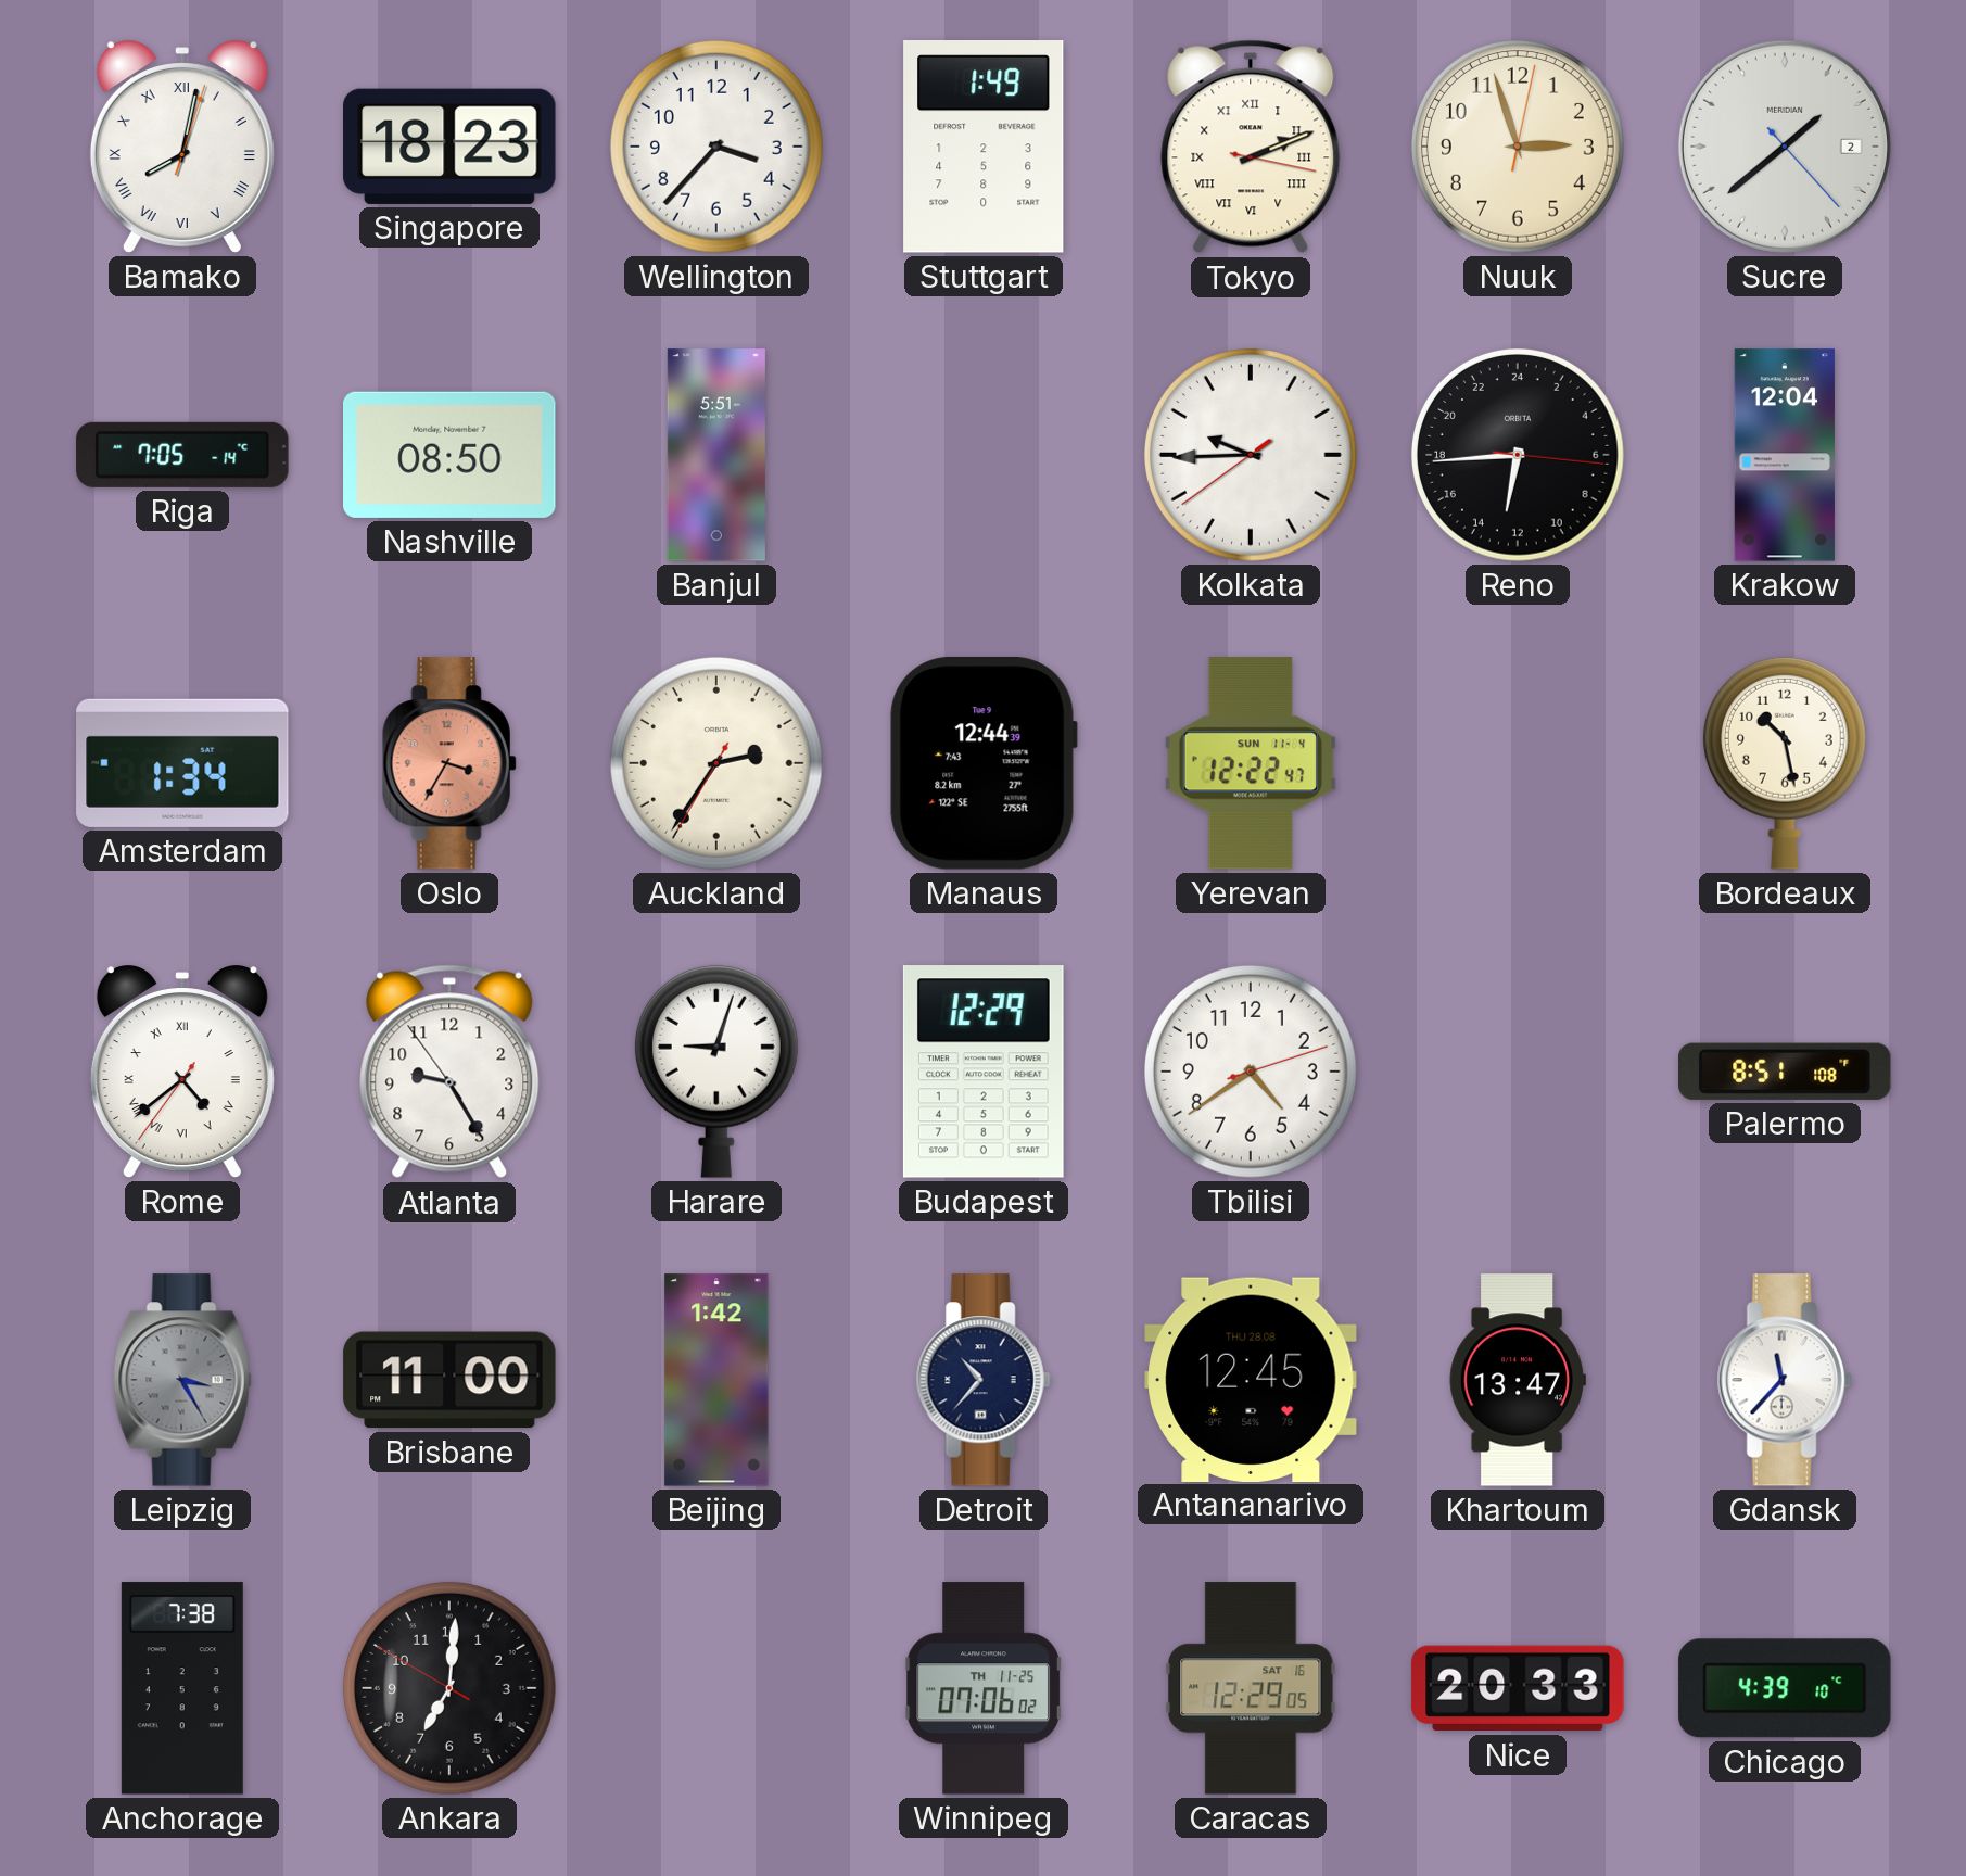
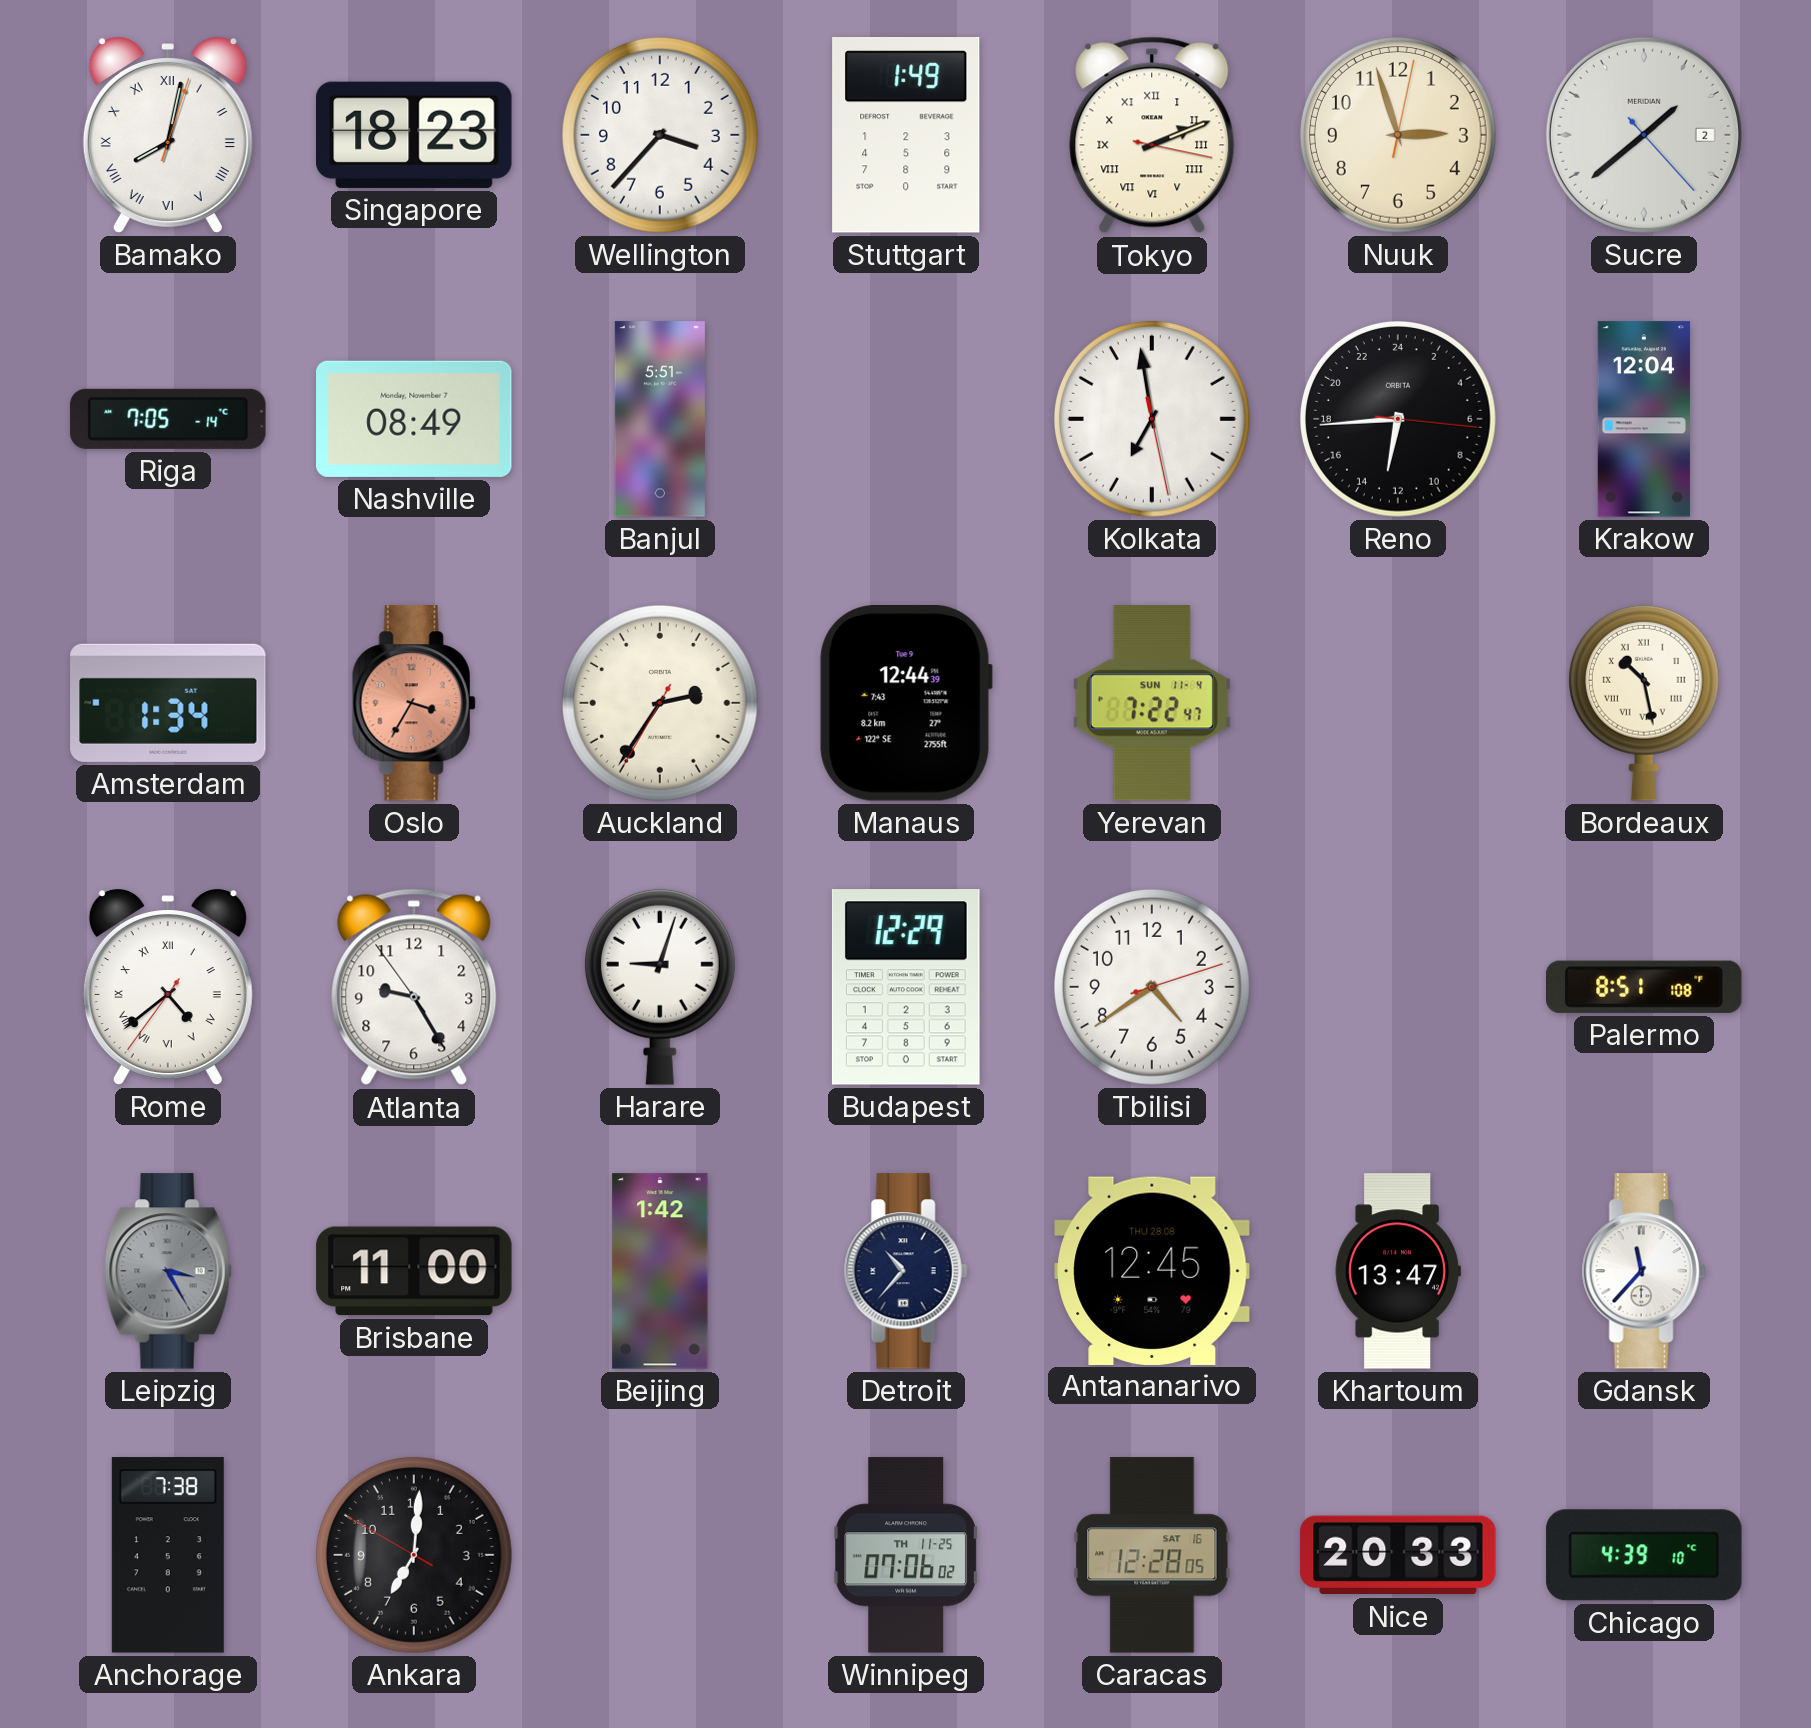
Nashville: 08:50 -> 08:49
Kolkata: 9:44 -> 6:58
Yerevan: 12:22 -> 7:22
Bordeaux numerals: Arabic -> Roman
Caracas: 12:29 -> 12:28
